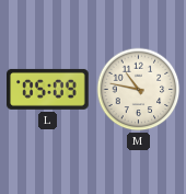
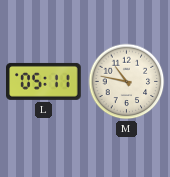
L: 05:09 -> 05:11
